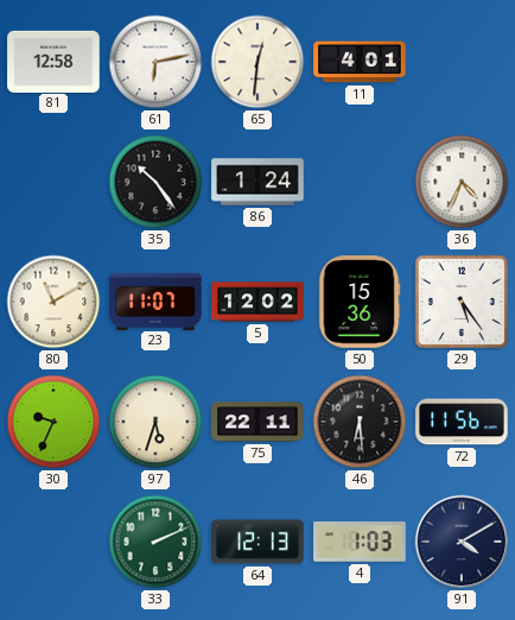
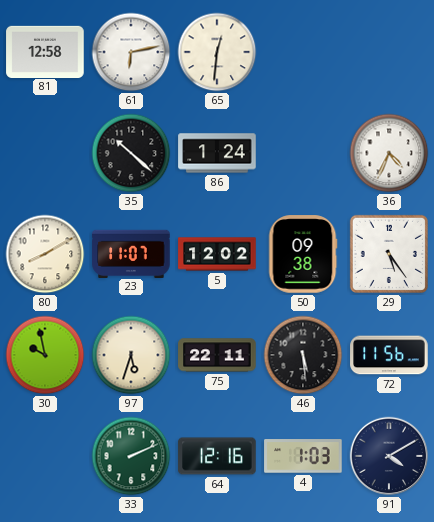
11: 4:01 -> none
35: 10:24 -> 10:22
80: 11:10 -> 8:10
50: 15:36 -> 09:38
30: 9:34 -> 9:58
46: 6:29 -> 5:29
64: 12:13 -> 12:16
